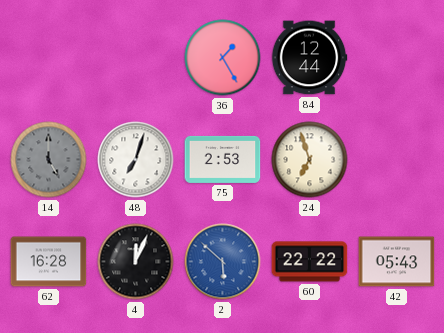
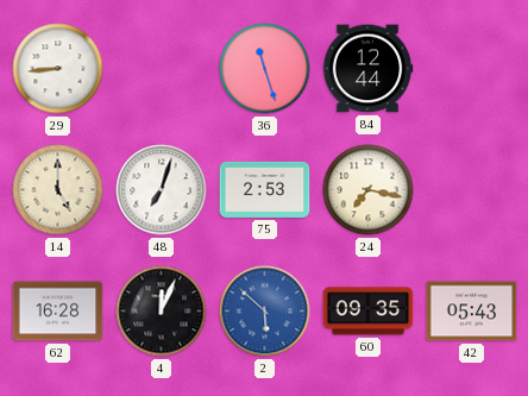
29: none -> 8:44
36: 1:25 -> 11:27
14 dial: grey -> cream
24: 6:57 -> 7:17
60: 22:22 -> 09:35
